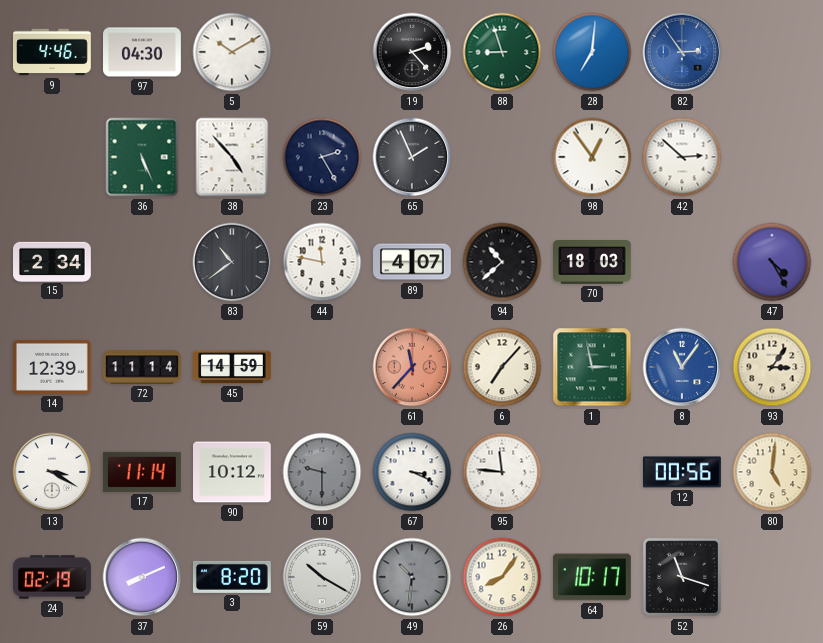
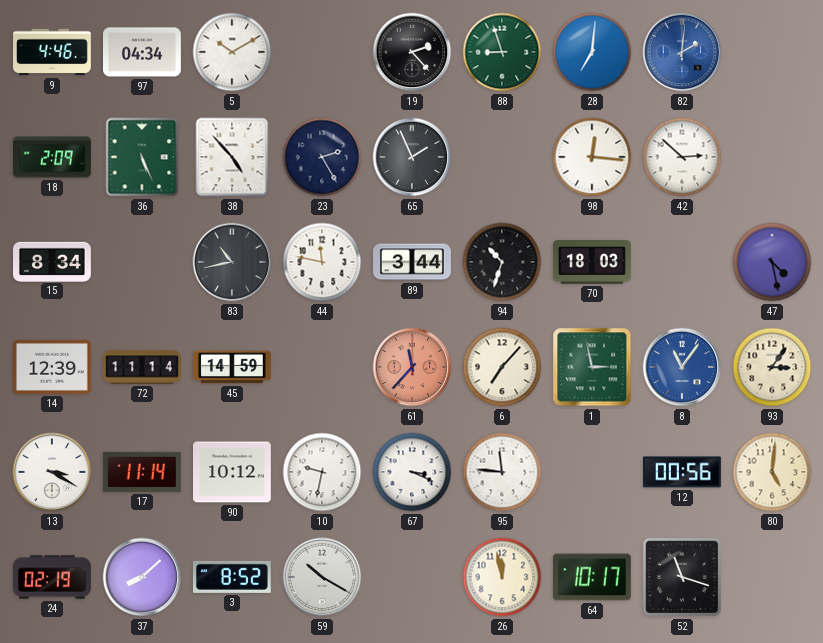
97: 04:30 -> 04:34
82: 2:54 -> 2:01
18: none -> 2:09
98: 12:54 -> 12:16
15: 2:34 -> 8:34
83: 10:39 -> 10:43
89: 4:07 -> 3:44
94: 10:38 -> 10:33
47: 4:25 -> 4:28
10: 9:30 -> 9:32
10 dial: grey -> white
37: 8:11 -> 8:08
3: 8:20 -> 8:52
49: 10:31 -> none
26: 8:06 -> 11:58
